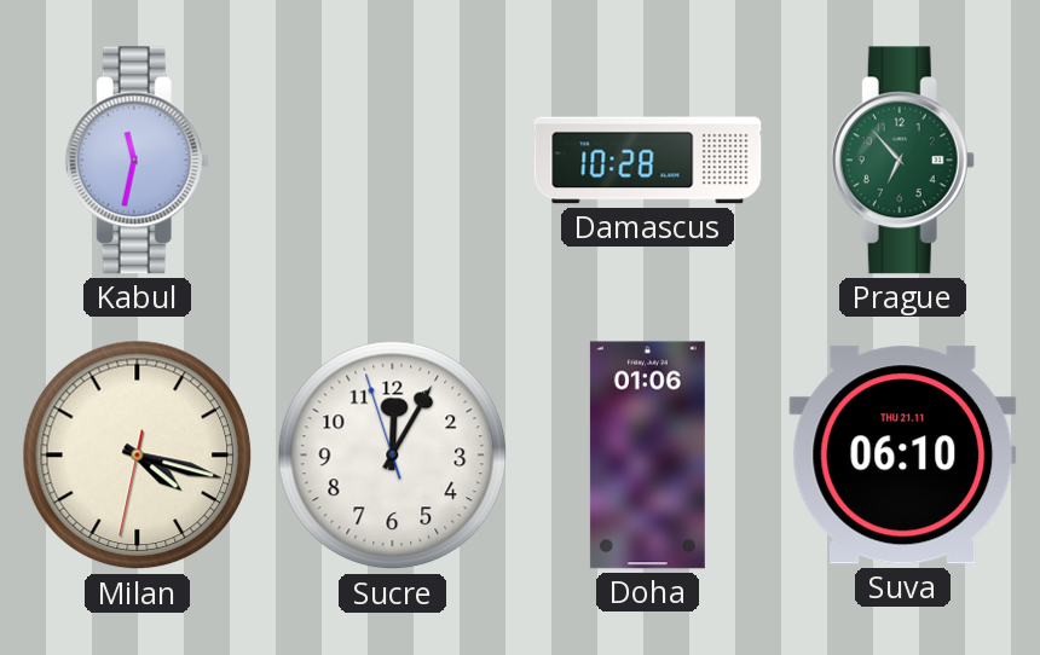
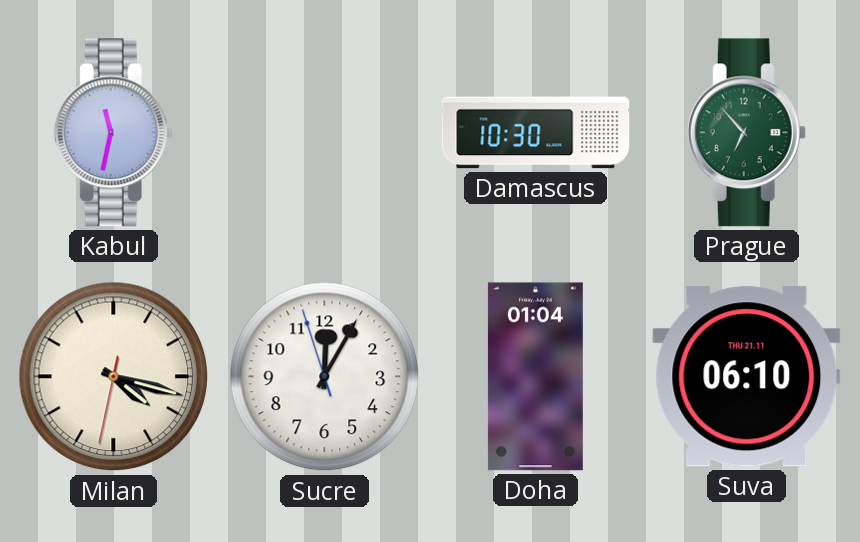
Damascus: 10:28 -> 10:30
Doha: 01:06 -> 01:04
